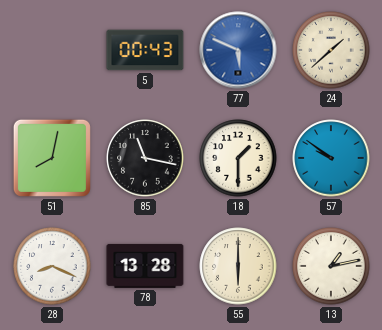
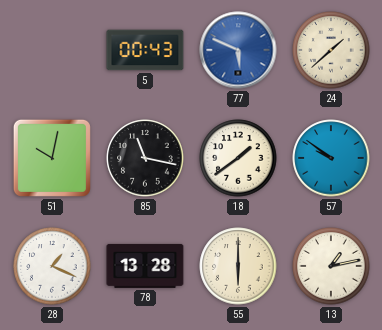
51: 8:02 -> 10:02
18: 1:30 -> 1:39
28: 8:19 -> 1:19
